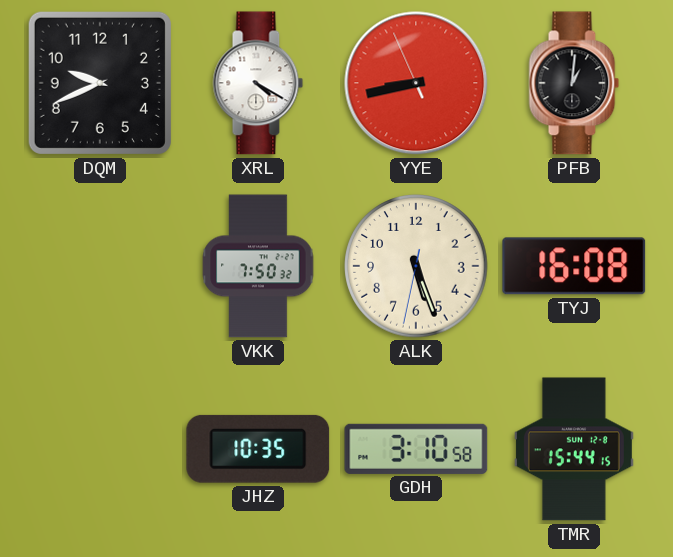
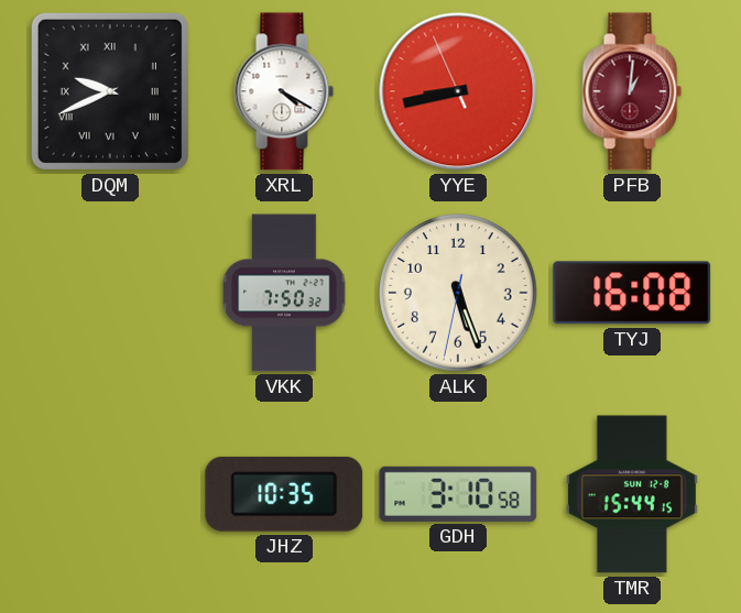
DQM numerals: Arabic -> Roman
PFB dial: black -> burgundy
